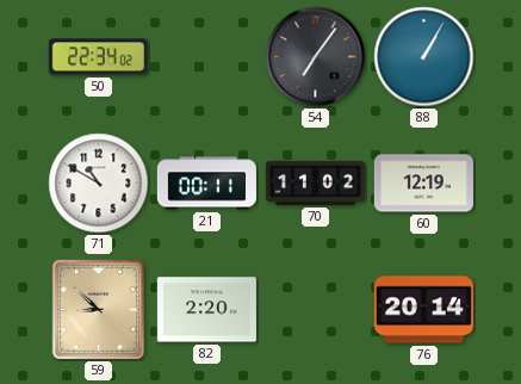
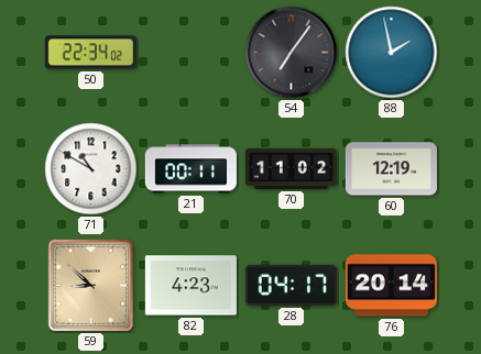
88: 1:05 -> 1:58
82: 2:20 -> 4:23
28: none -> 04:17
